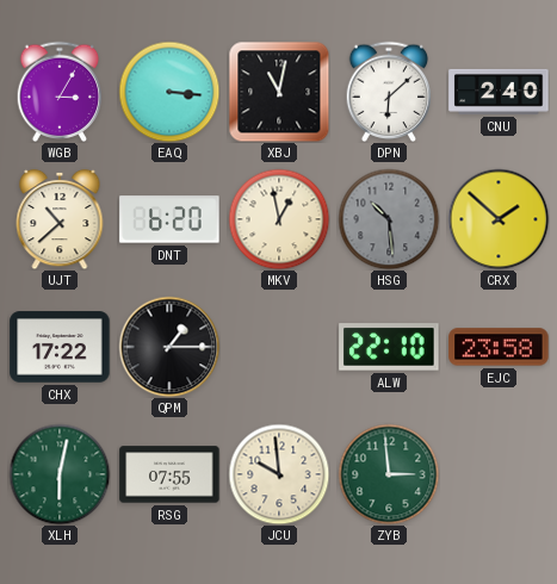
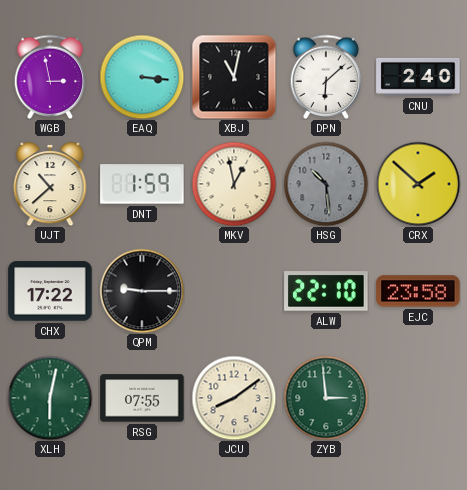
WGB: 3:05 -> 2:58
DNT: 6:20 -> 1:59
QPM: 1:15 -> 9:15
JCU: 9:59 -> 8:09
